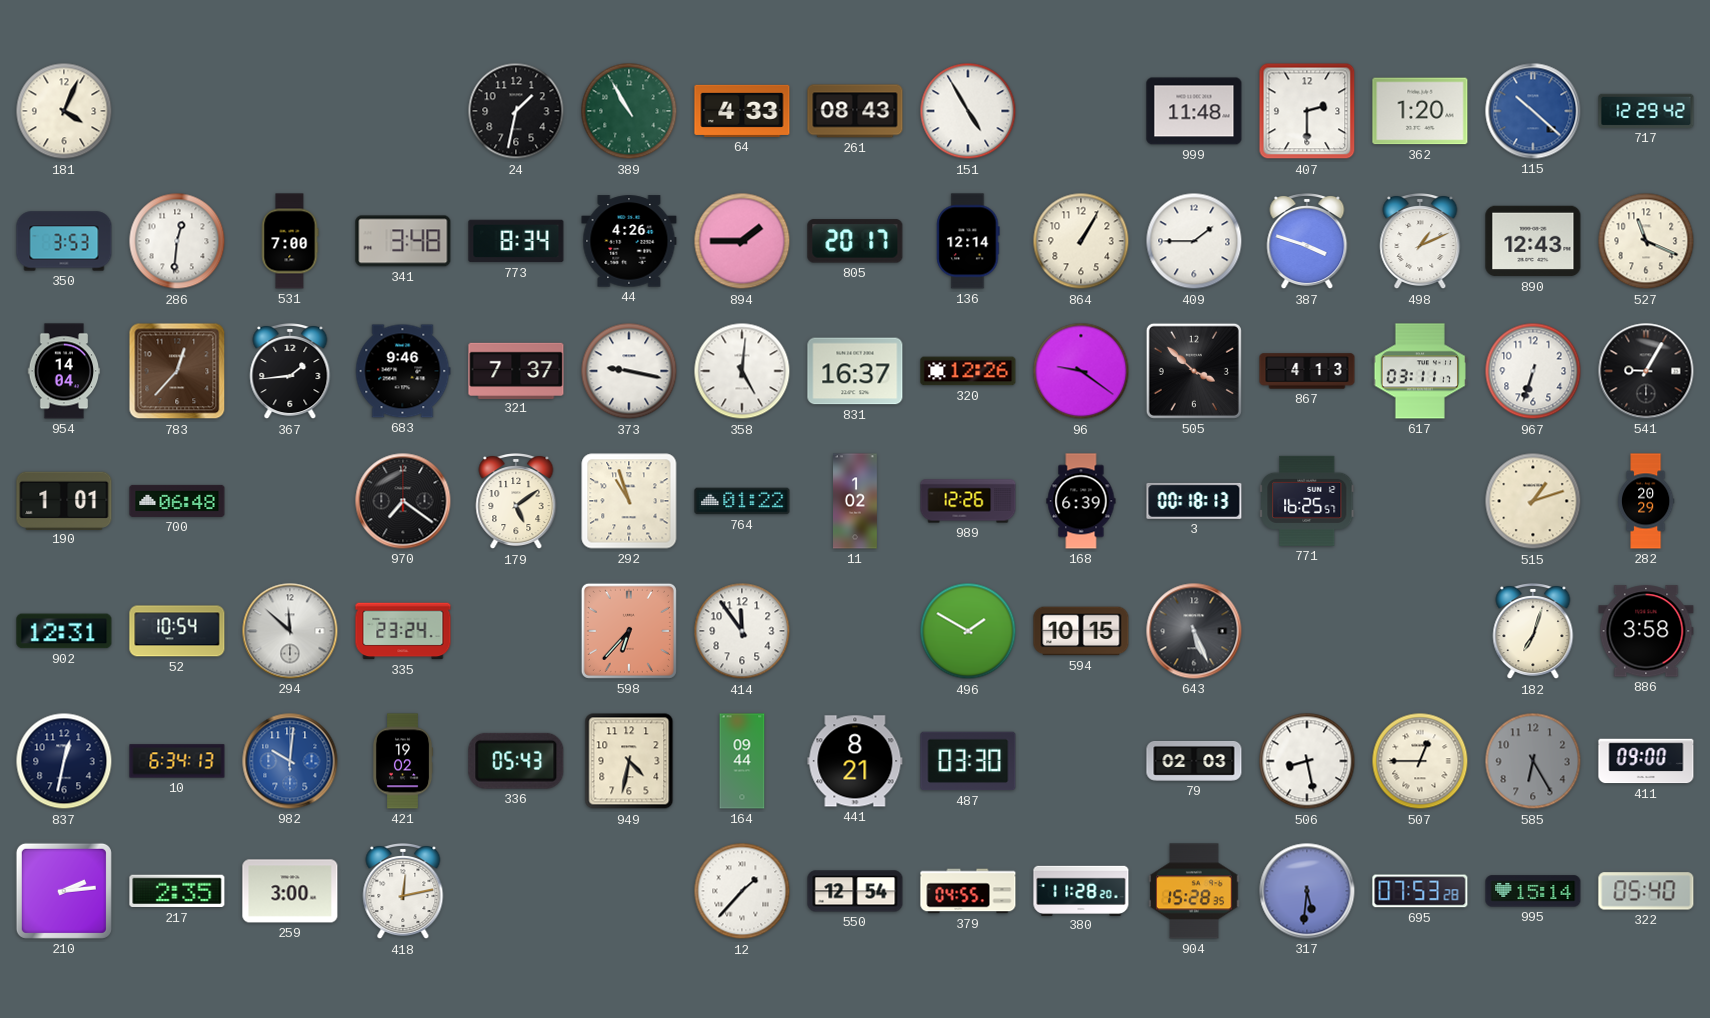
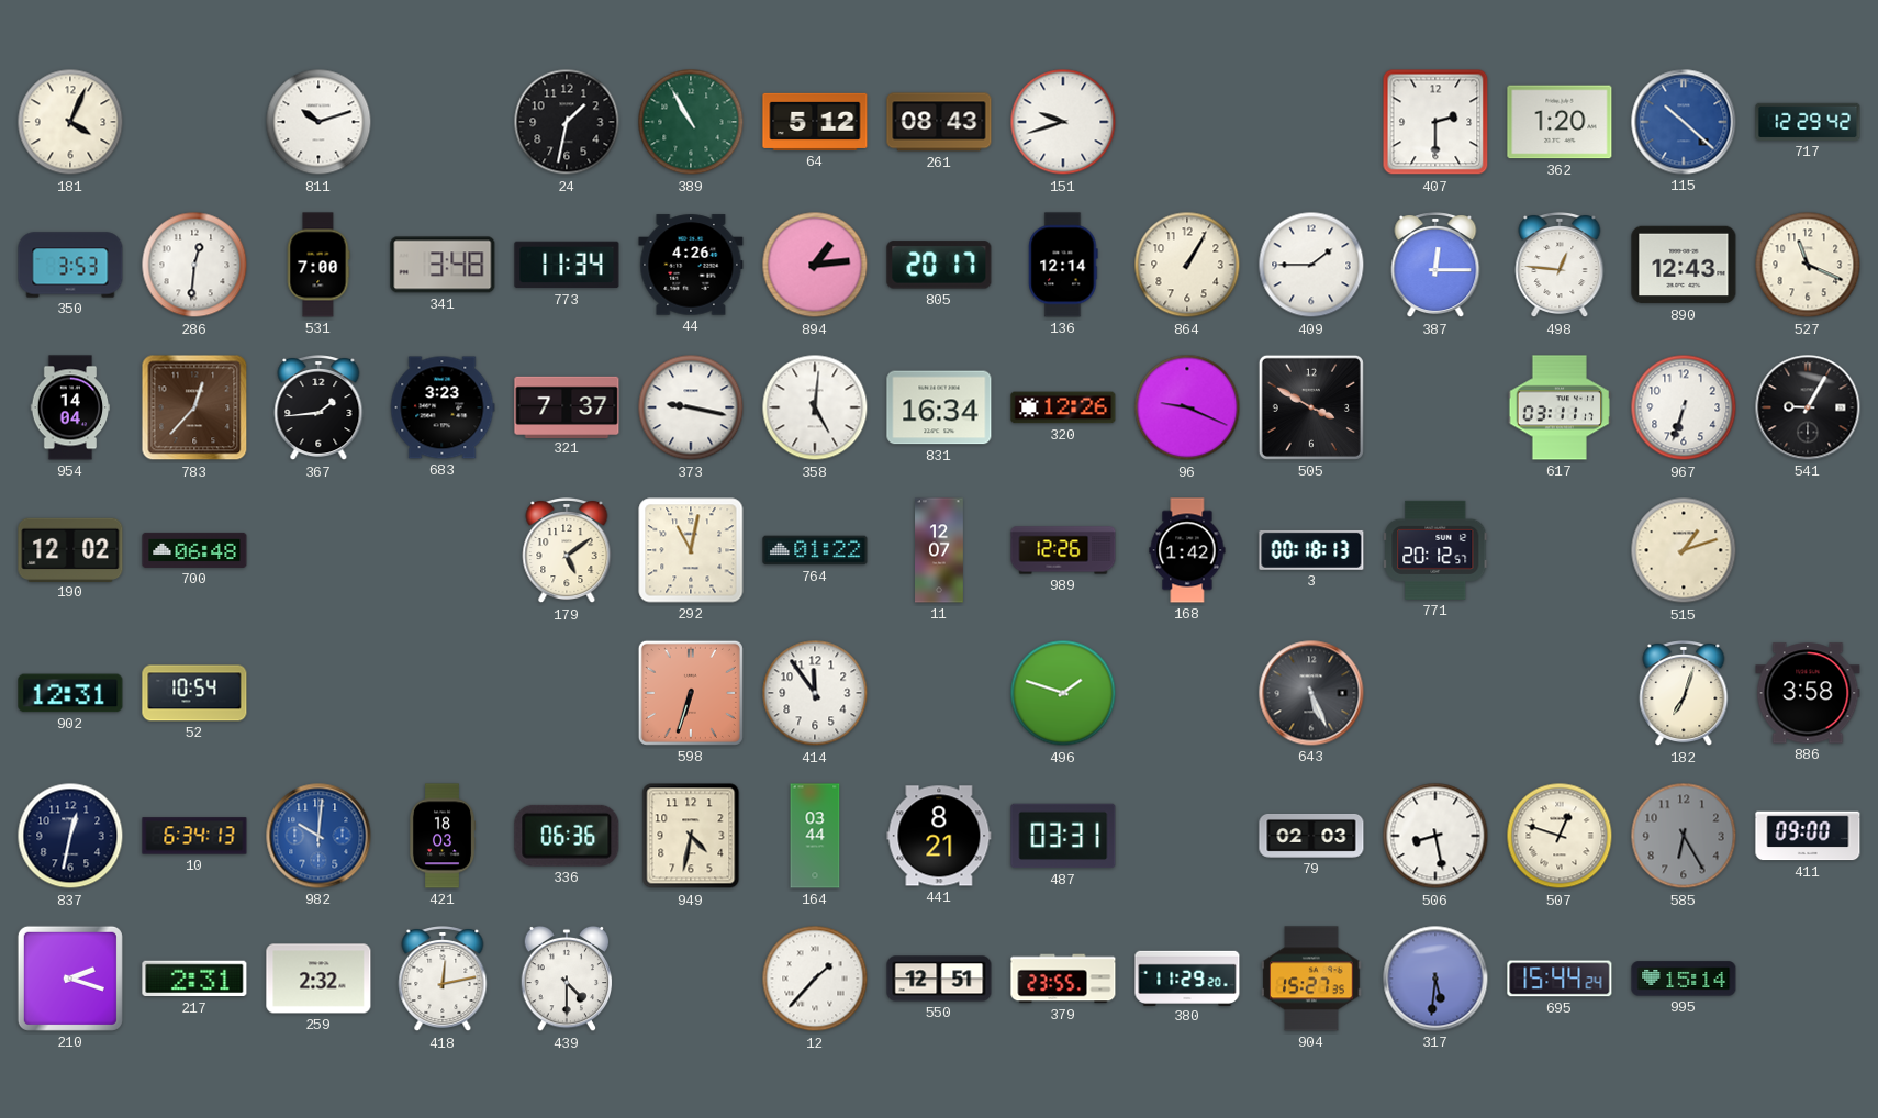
811: none -> 10:12
64: 4:33 -> 5:12
151: 4:55 -> 9:42
999: 11:48 -> none
773: 8:34 -> 11:34
894: 1:45 -> 1:14
387: 3:48 -> 12:15
498: 1:11 -> 12:46
683: 9:46 -> 3:23
831: 16:37 -> 16:34
96: 9:21 -> 9:19
505: 3:52 -> 3:50
867: 4:13 -> none
190: 1:01 -> 12:02
970: 7:21 -> none
292: 10:57 -> 11:02
11: 1:02 -> 12:07
168: 6:39 -> 1:42
771: 16:25 -> 20:12
282: 20:29 -> none
294: 11:52 -> none
335: 23:24 -> none
598: 6:37 -> 6:33
496: 1:50 -> 1:48
594: 10:15 -> none
421: 19:02 -> 18:03
336: 05:43 -> 06:36
164: 09:44 -> 03:44
487: 03:30 -> 03:31
507: 12:45 -> 12:48
210: 2:14 -> 2:18
217: 2:35 -> 2:31
259: 3:00 -> 2:32
439: none -> 4:30
550: 12:54 -> 12:51
379: 04:55 -> 23:55
380: 11:28 -> 11:29
904: 15:28 -> 15:27
695: 07:53 -> 15:44
322: 05:40 -> none
